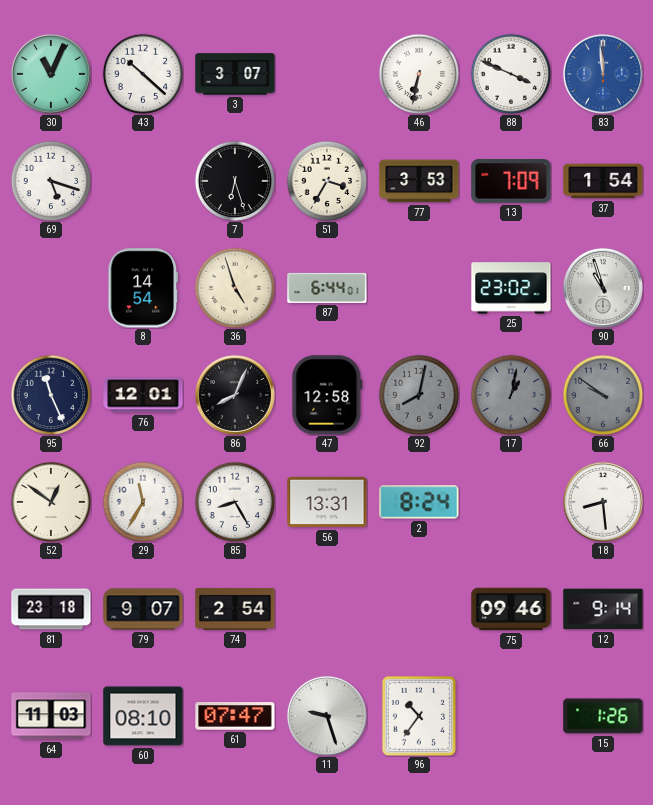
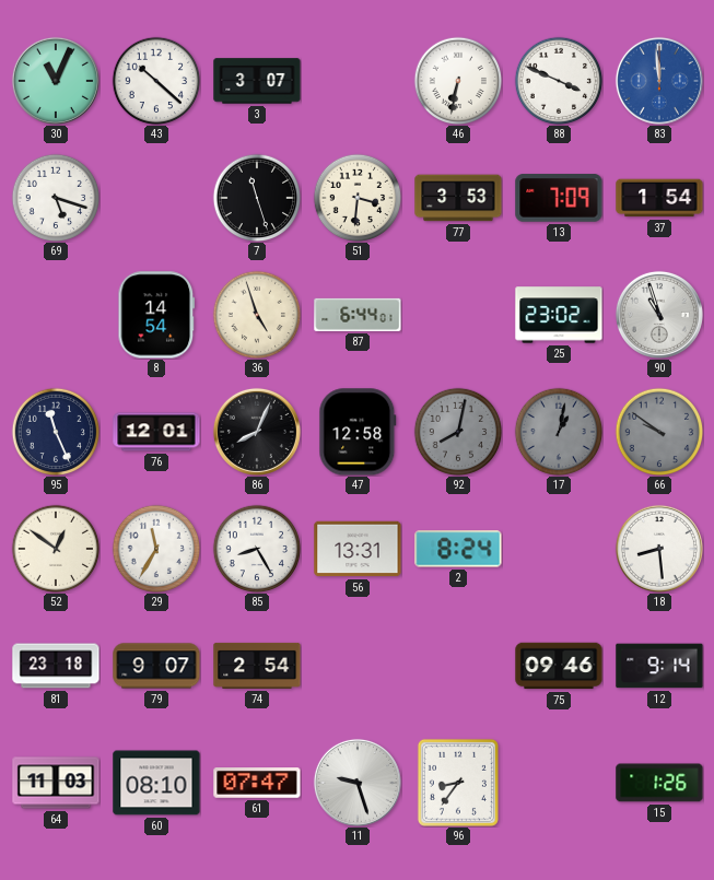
7: 6:27 -> 11:27
51: 3:35 -> 3:31
96: 10:36 -> 8:36
